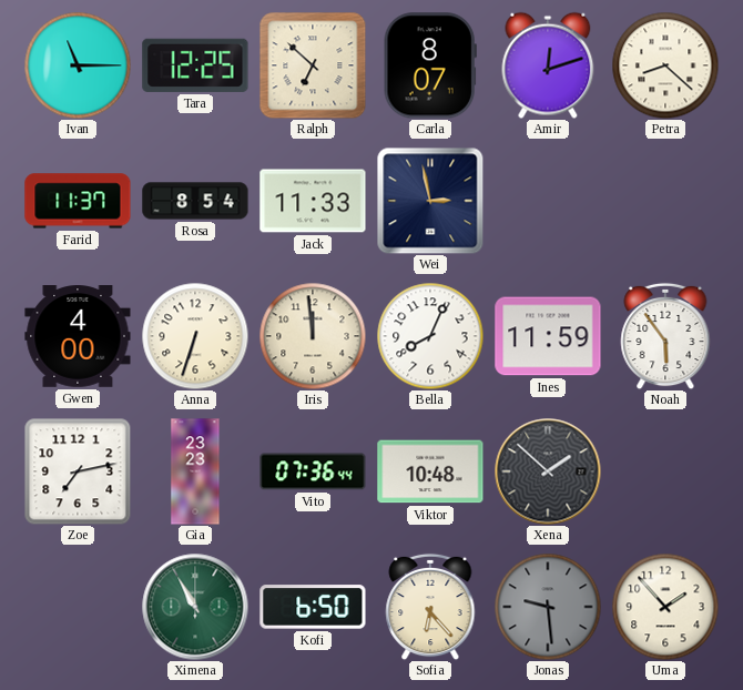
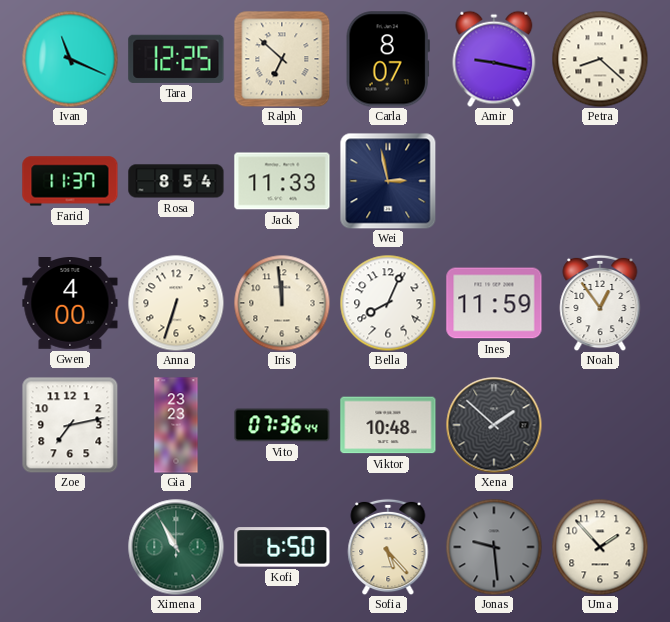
Ivan: 11:15 -> 11:19
Amir: 12:12 -> 9:17
Noah: 5:54 -> 12:54
Sofia: 6:23 -> 5:23
